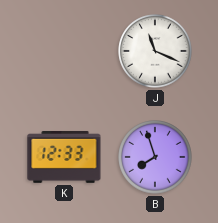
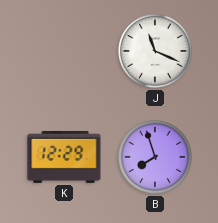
K: 12:33 -> 12:29
